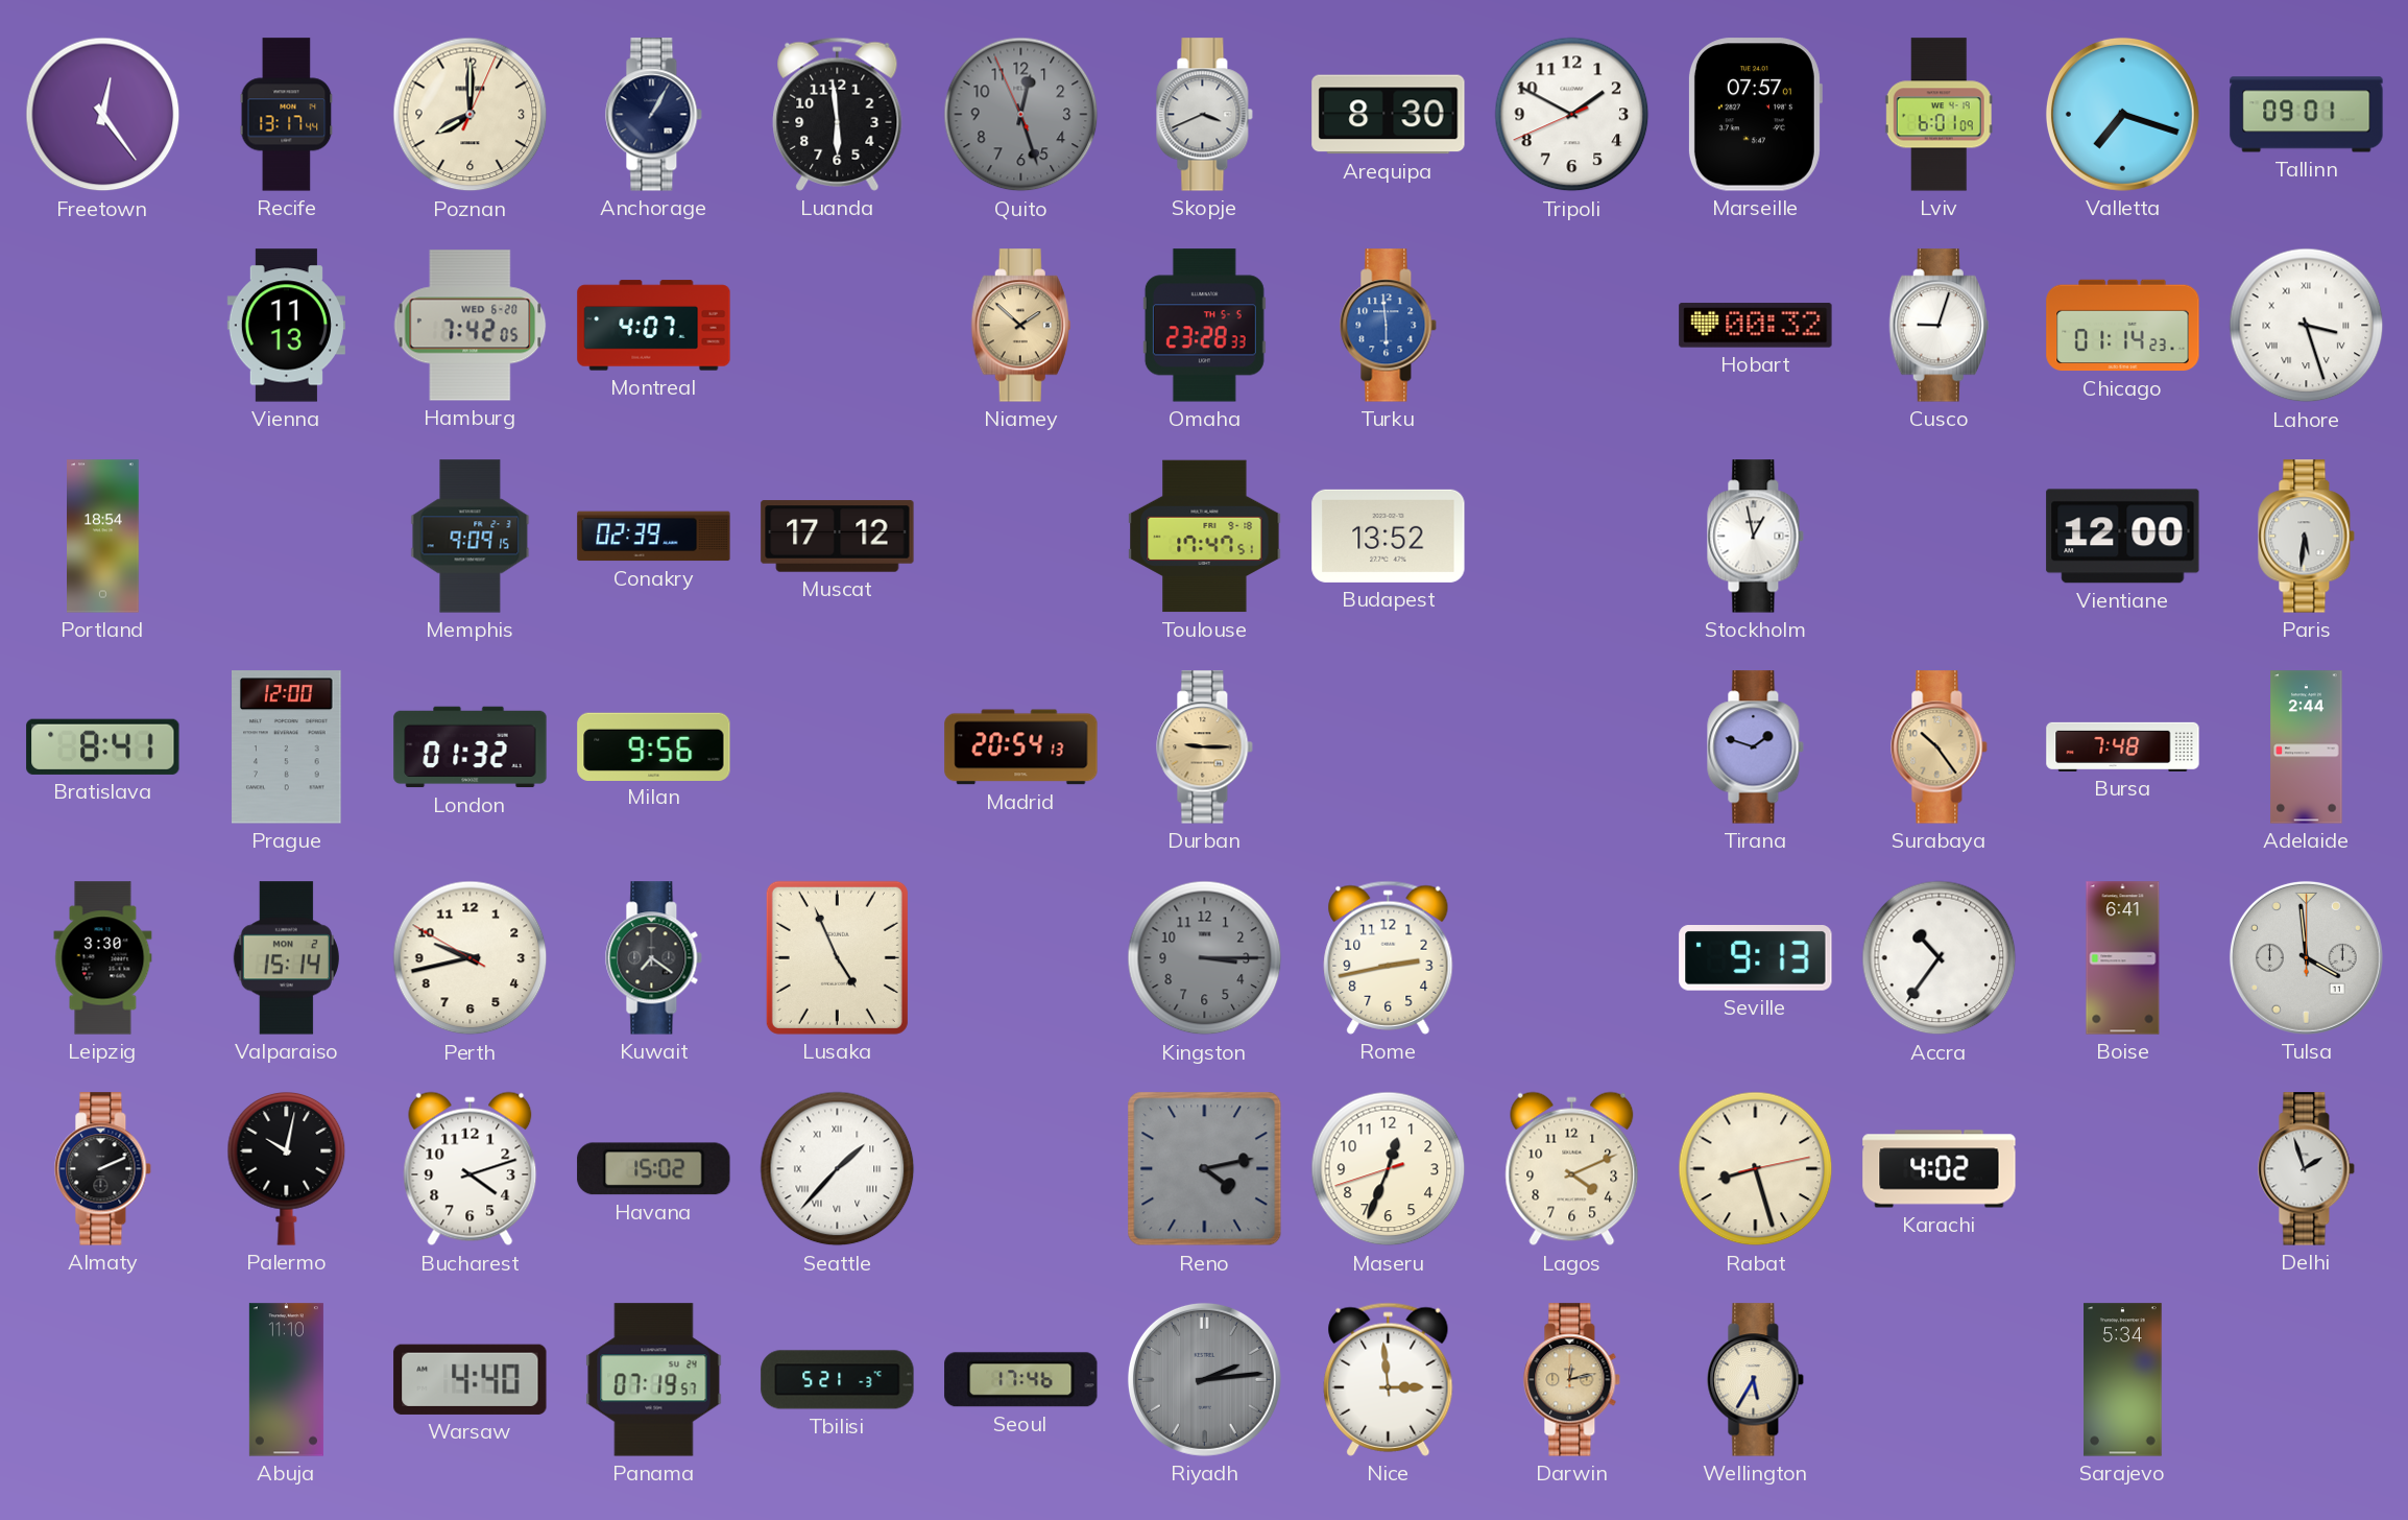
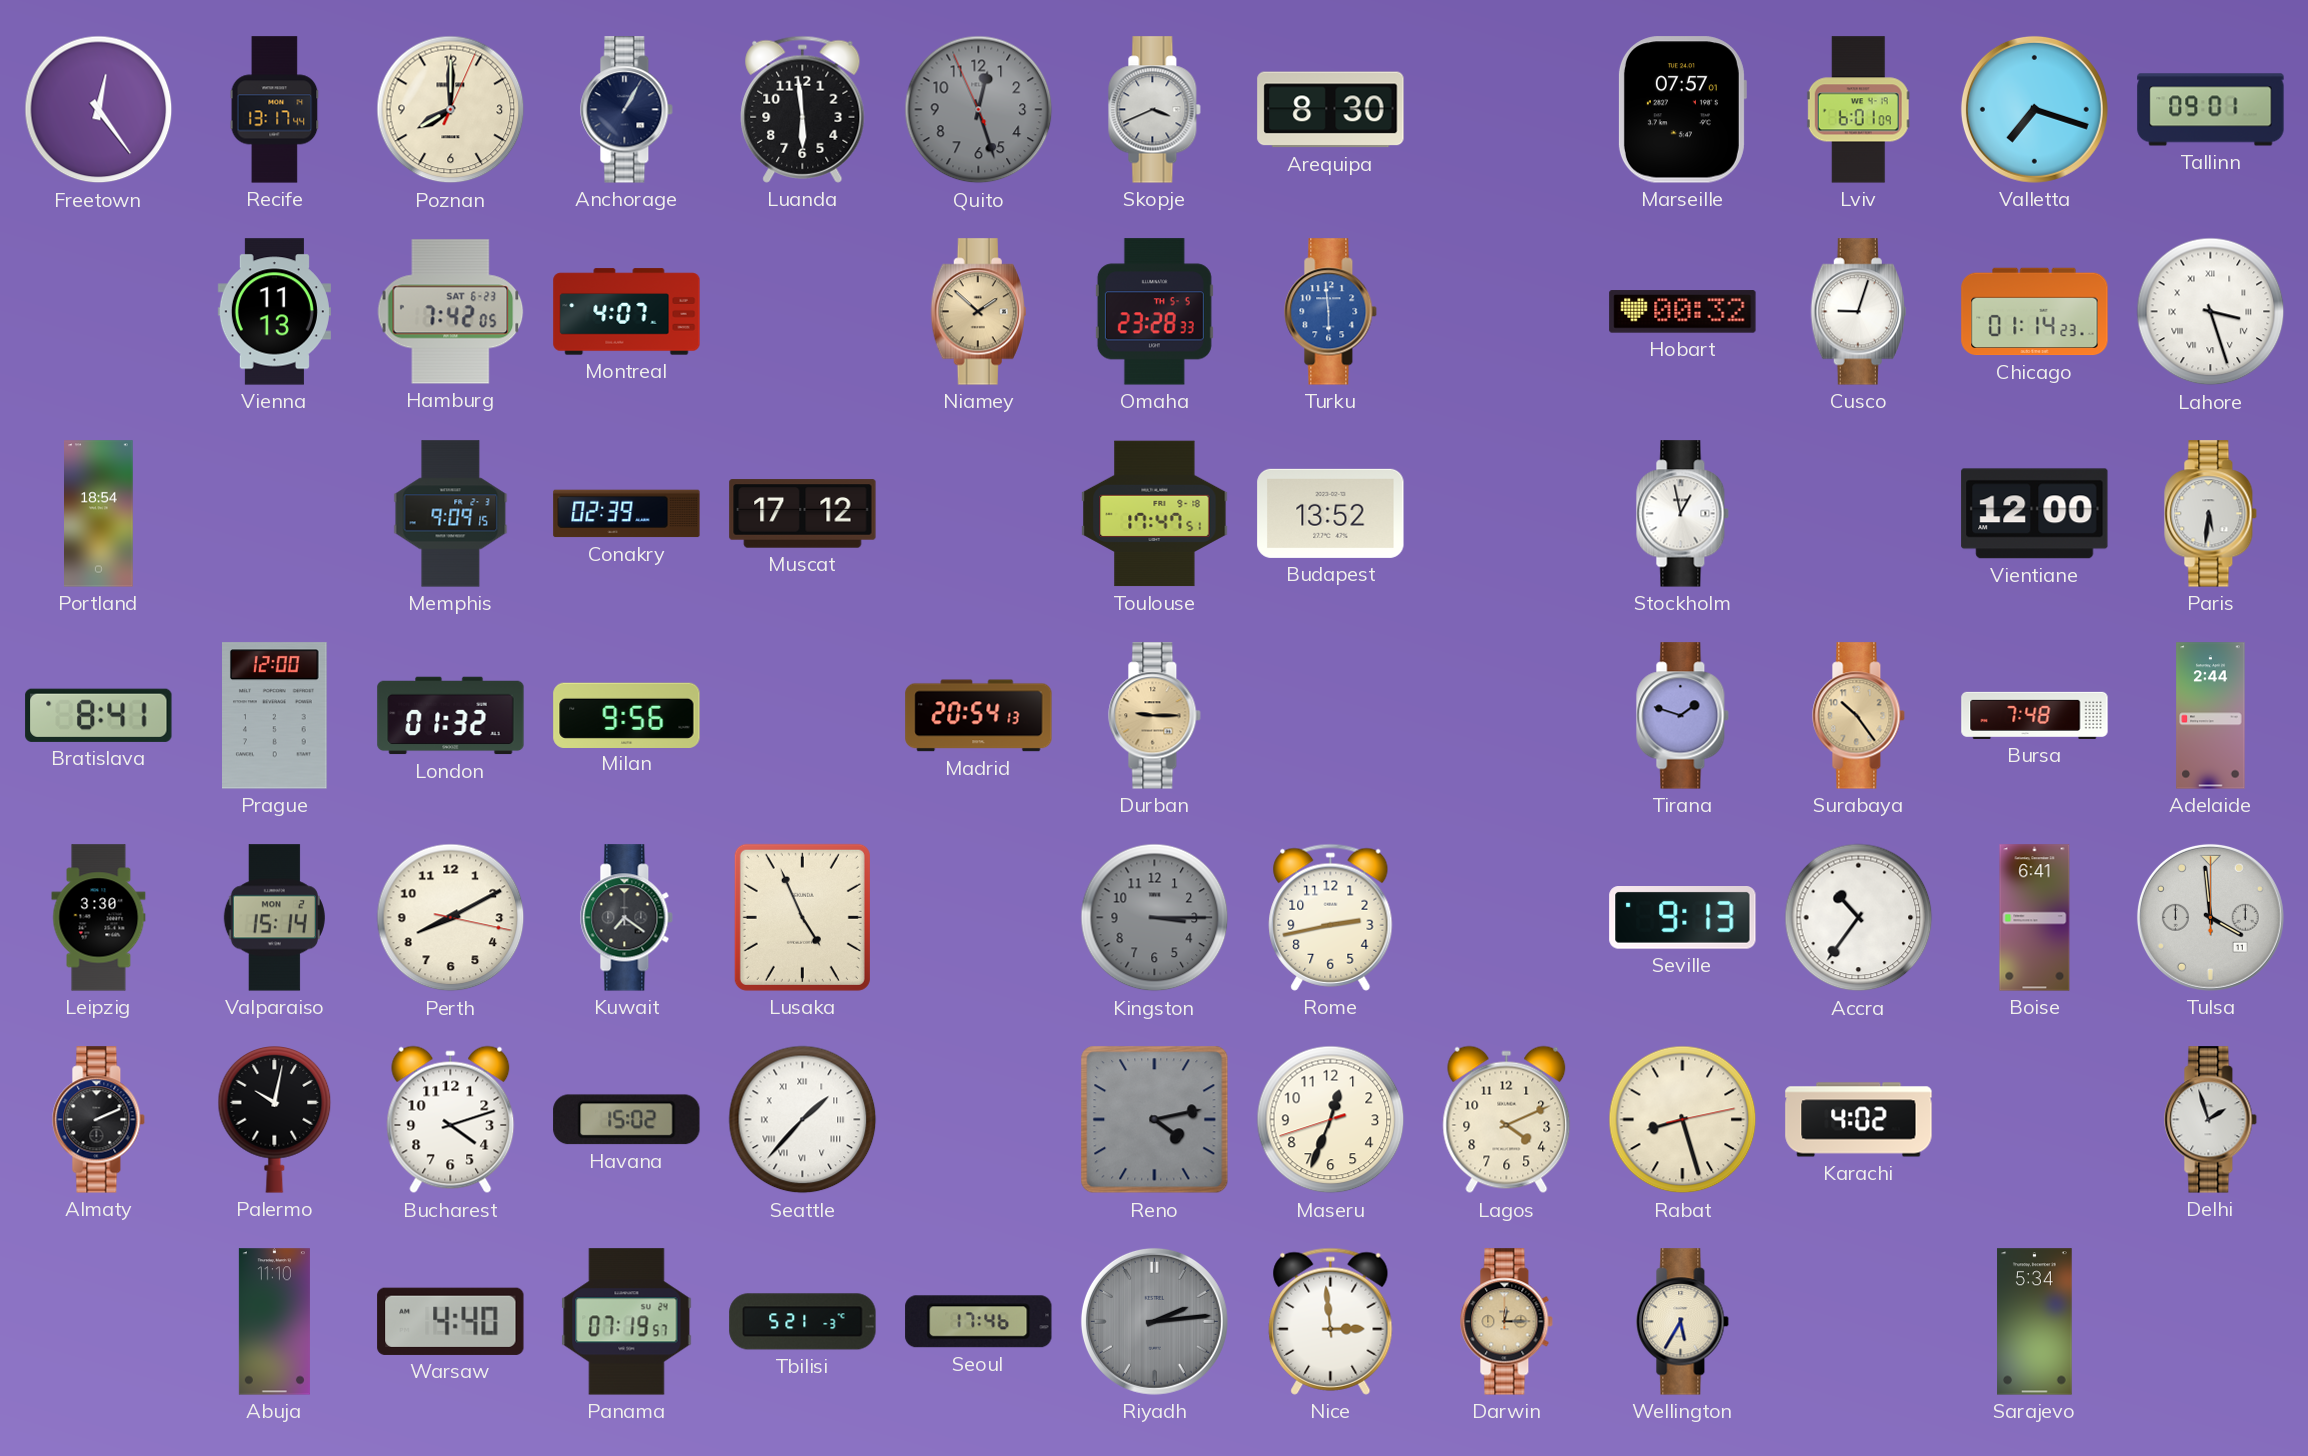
Tripoli: 1:49 -> none
Hamburg date: WED 6-20 -> SAT 6-23
Perth: 9:42 -> 8:10
Darwin: 12:13 -> 12:15
